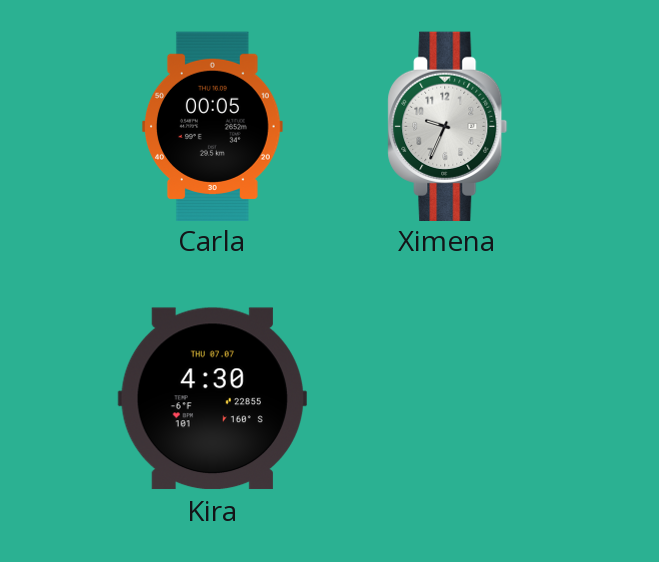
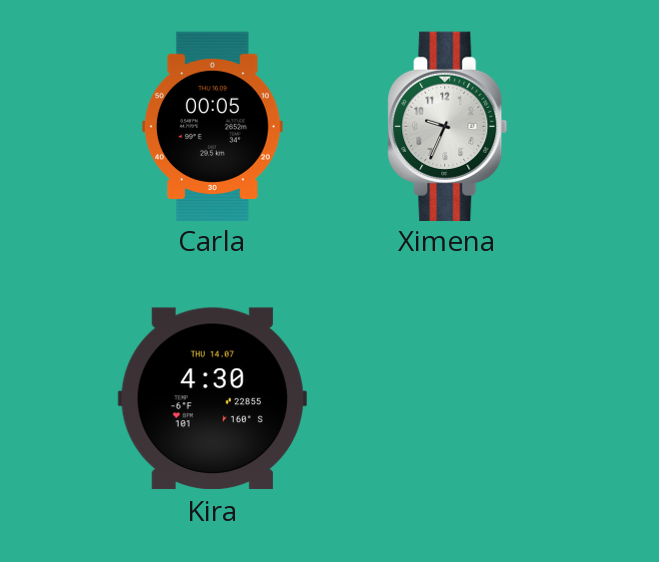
Kira date: THU 07.07 -> THU 14.07
